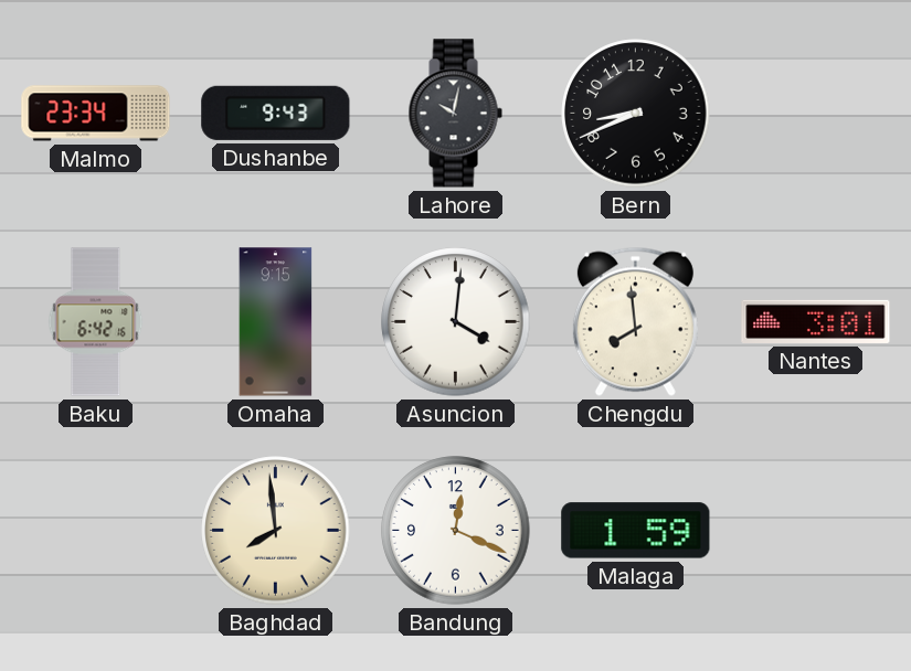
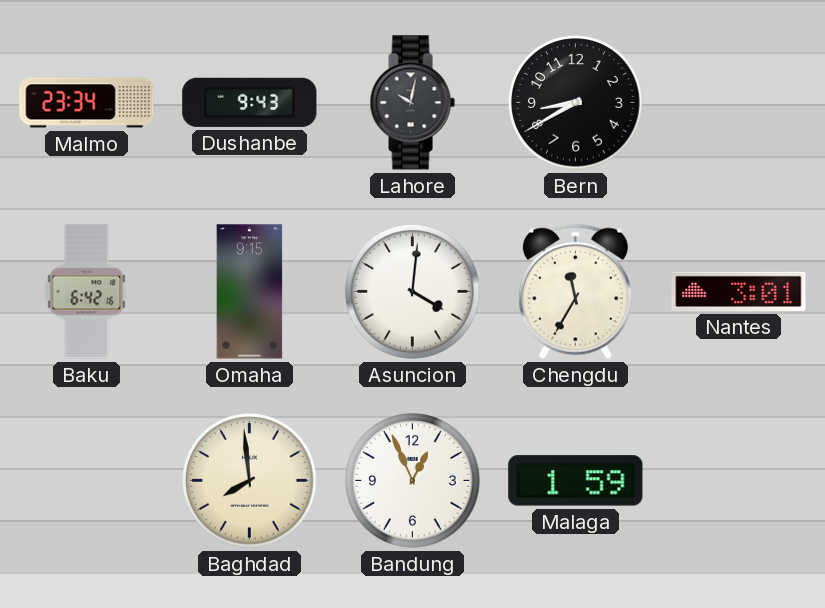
Bern: 8:41 -> 8:40
Chengdu: 7:59 -> 11:35
Bandung: 12:19 -> 12:56
